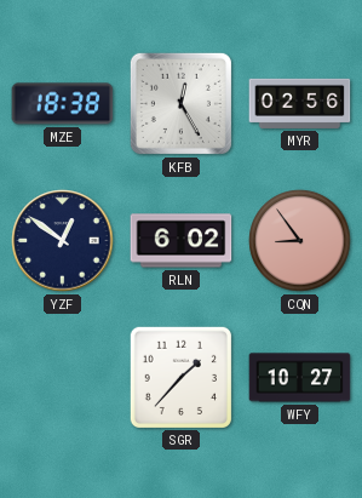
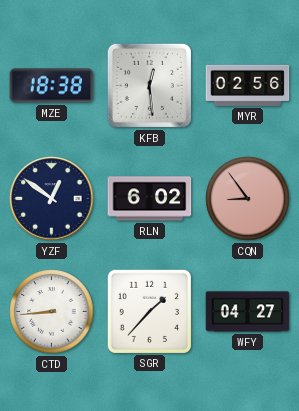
KFB: 12:25 -> 12:29
CTD: none -> 8:44
WFY: 10:27 -> 04:27
